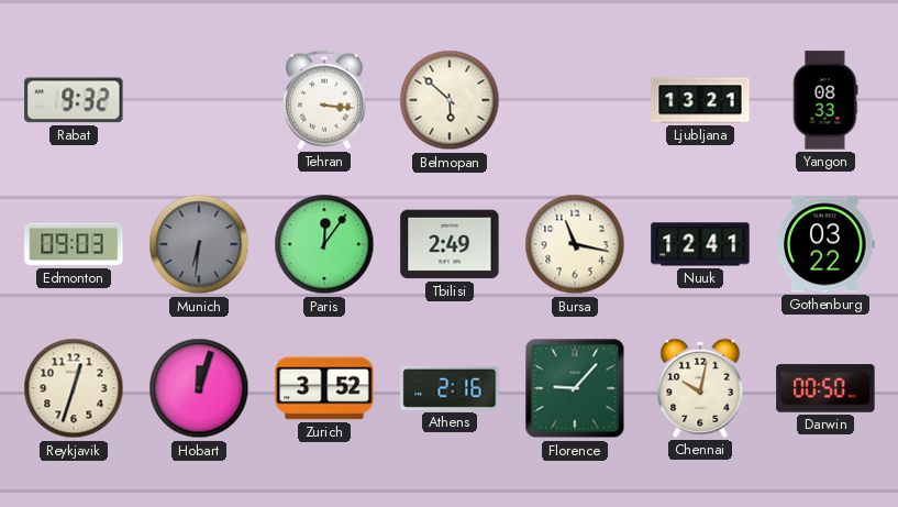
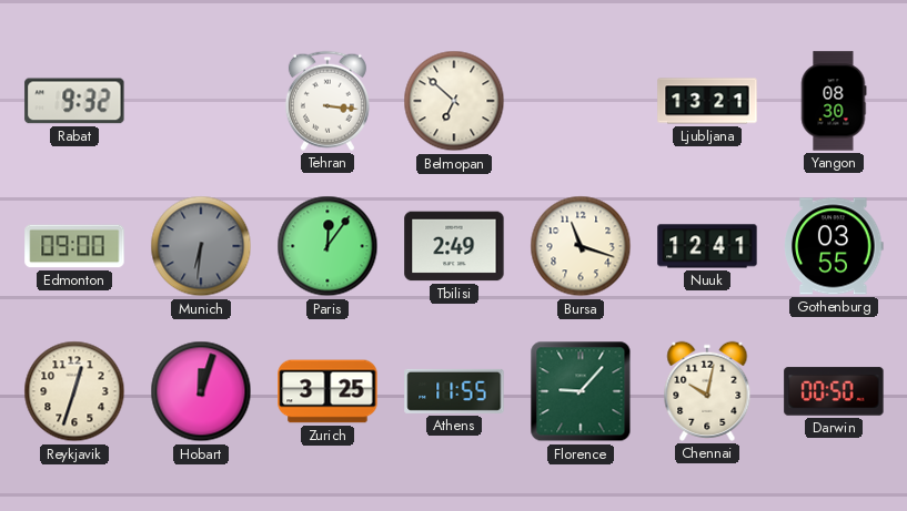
Belmopan: 5:52 -> 6:52
Yangon: 08:33 -> 08:30
Edmonton: 09:03 -> 09:00
Bursa: 11:17 -> 11:18
Gothenburg: 03:22 -> 03:55
Zurich: 3:52 -> 3:25
Athens: 2:16 -> 11:55
